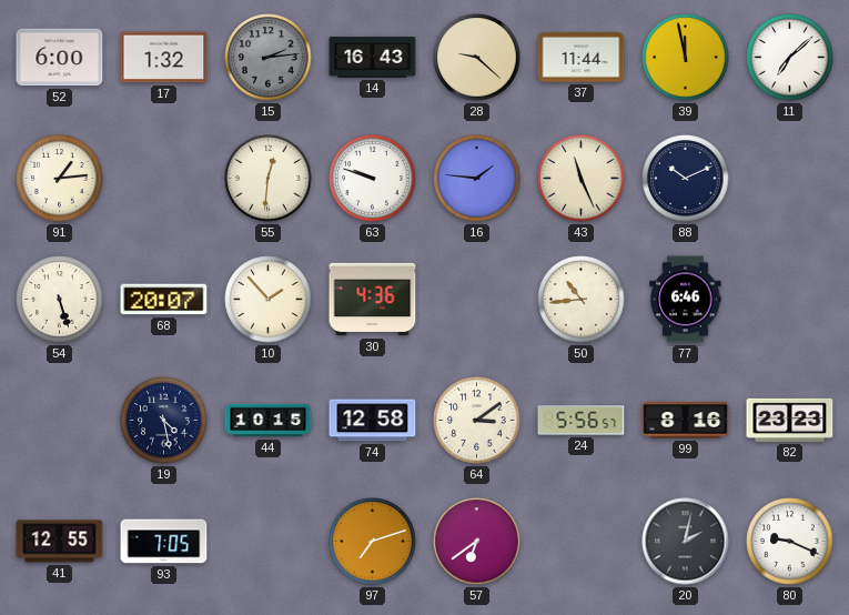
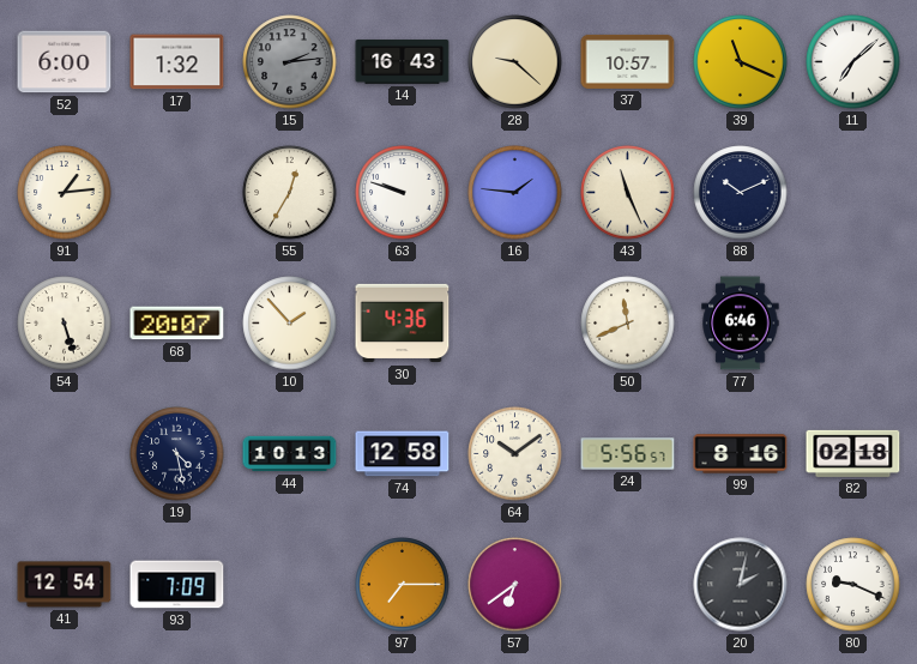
37: 11:44 -> 10:57
39: 11:58 -> 11:19
55: 12:31 -> 12:35
50: 10:44 -> 11:41
44: 10:15 -> 10:13
64: 3:09 -> 10:09
82: 23:23 -> 02:18
41: 12:55 -> 12:54
93: 7:05 -> 7:09
97: 7:12 -> 7:15
